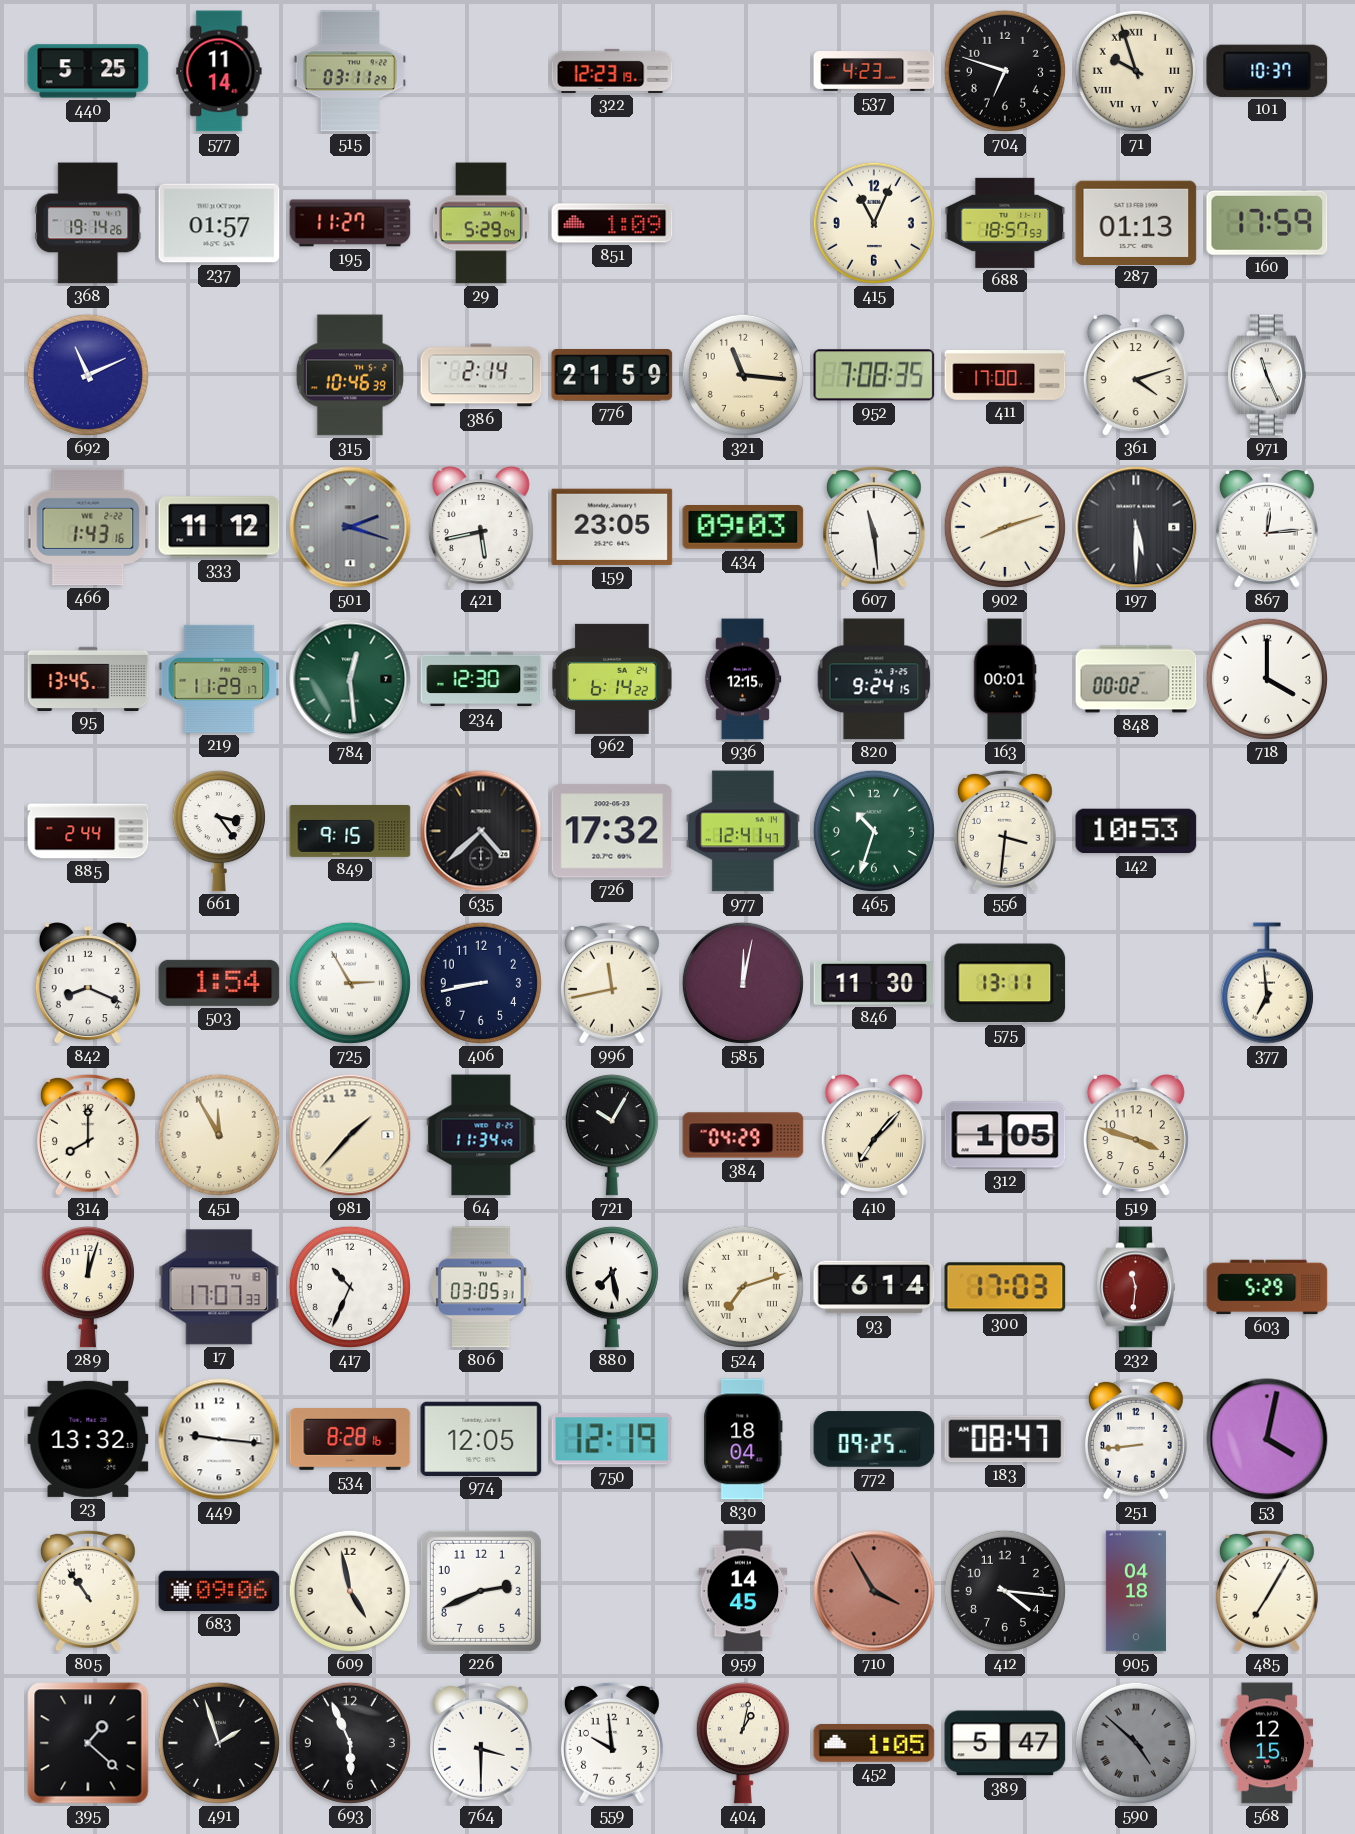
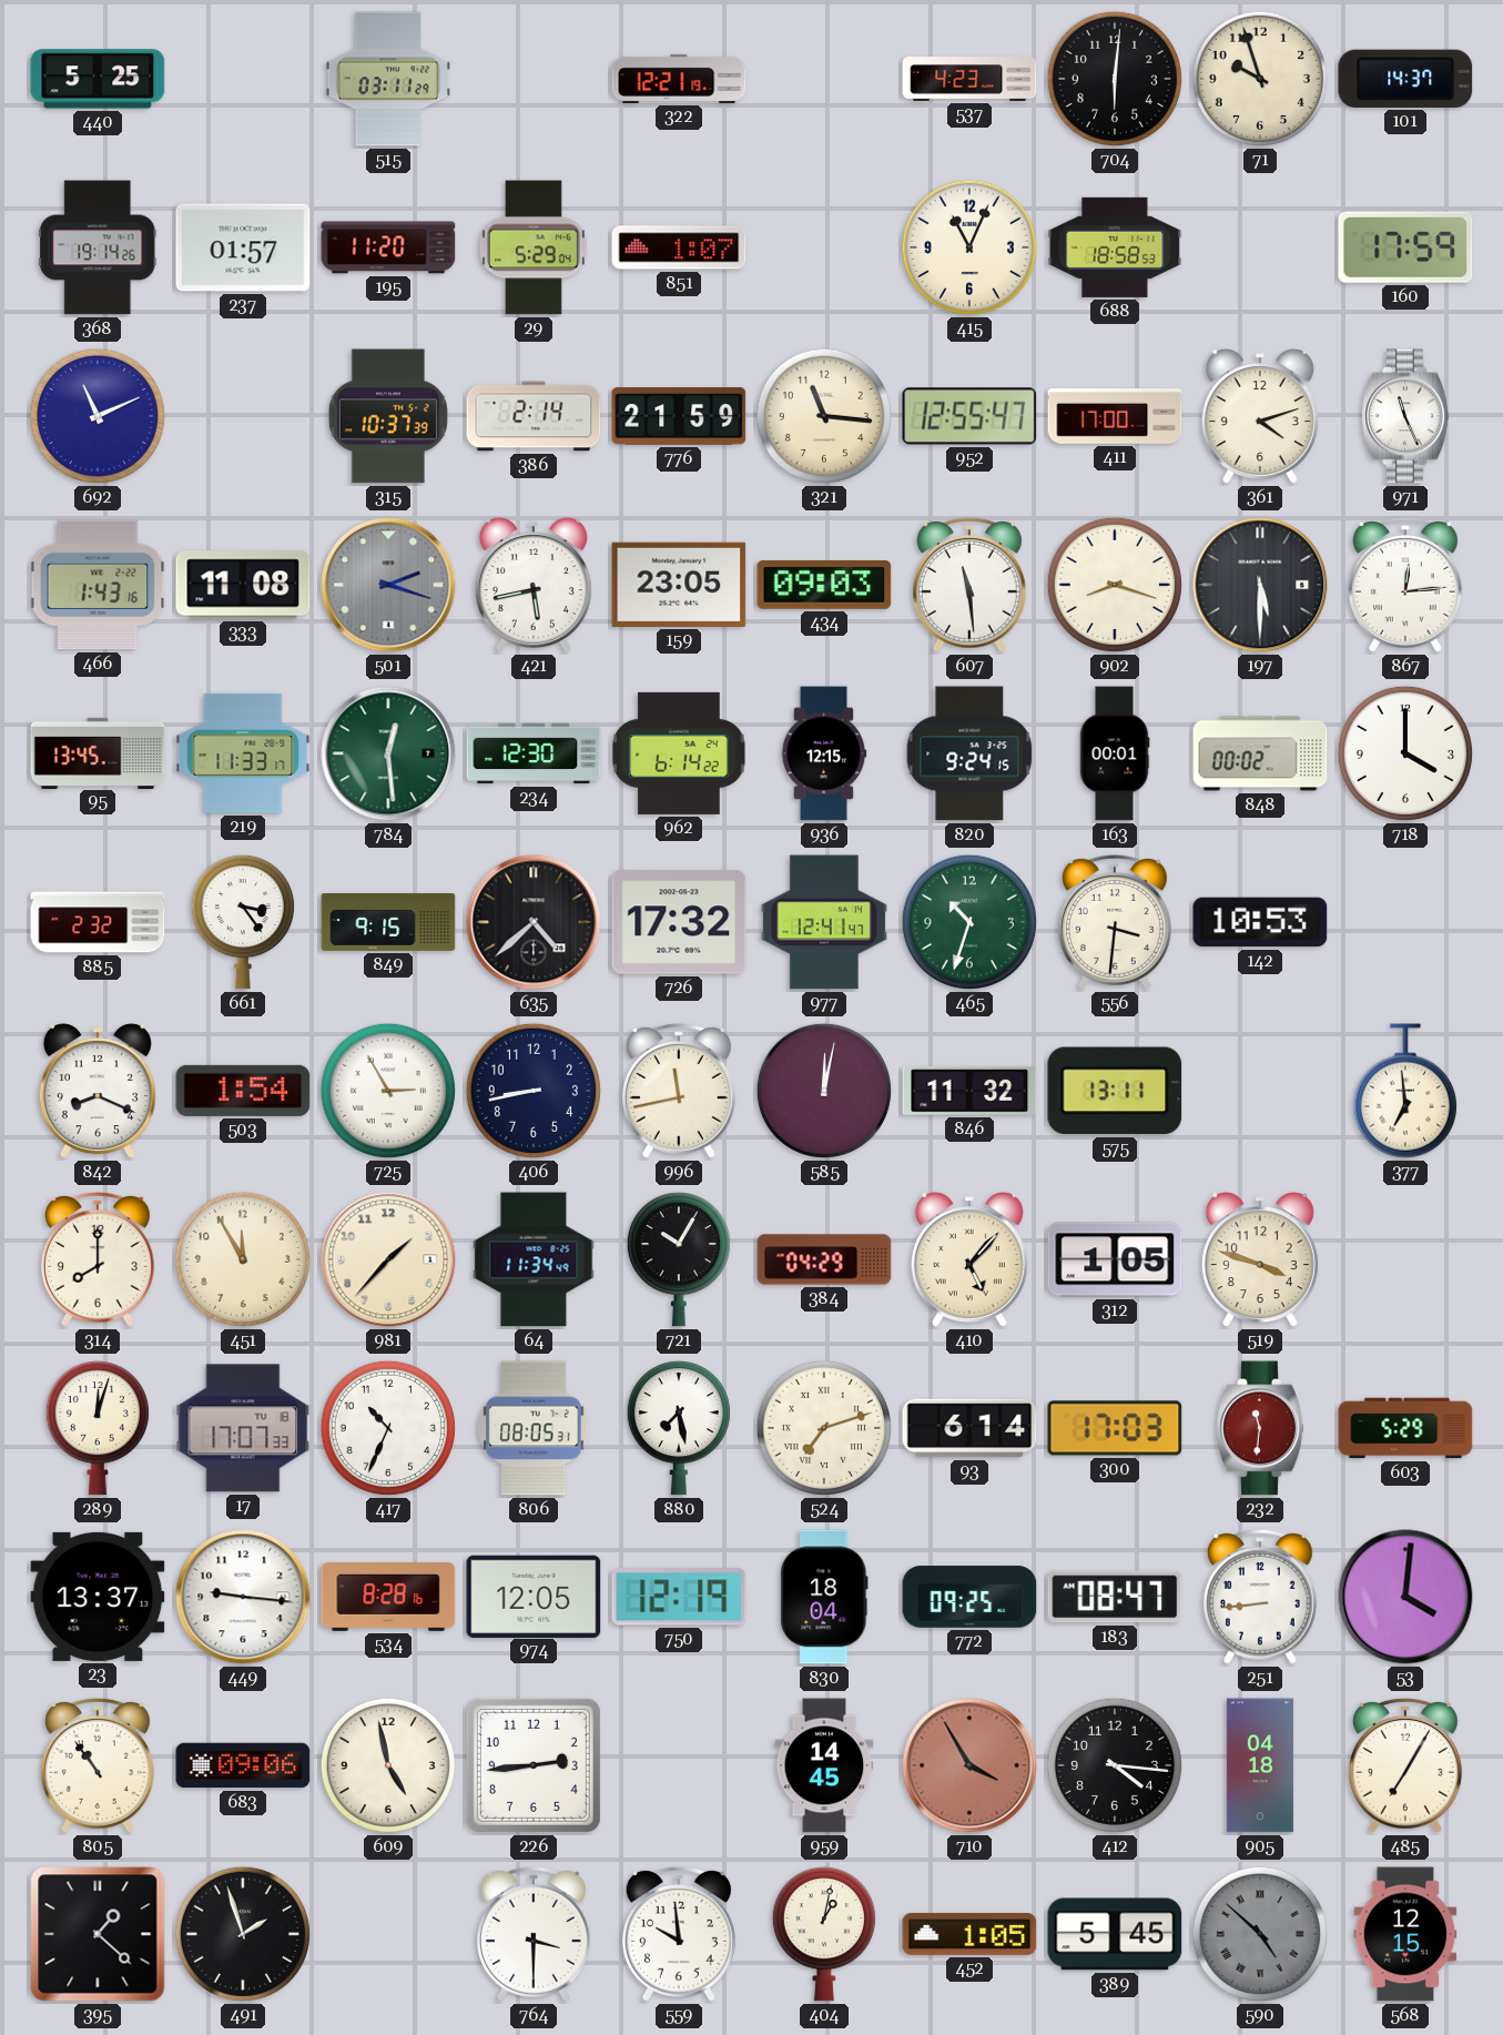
577: 11:14 -> none
322: 12:23 -> 12:21
704: 6:48 -> 6:01
71 numerals: Roman -> Arabic
101: 10:37 -> 14:37
195: 11:27 -> 11:20
851: 1:09 -> 1:07
688: 18:57 -> 18:58
287: 01:13 -> none
315: 10:46 -> 10:37
952: 7:08 -> 12:55
333: 11:12 -> 11:08
902: 8:12 -> 8:18
219: 11:29 -> 11:33
885: 2:44 -> 2:32
846: 11:30 -> 11:32
410: 7:07 -> 5:07
806: 03:05 -> 08:05
23: 13:32 -> 13:37
53: 4:02 -> 4:01
226: 2:41 -> 2:44
693: 5:56 -> none
389: 5:47 -> 5:45
